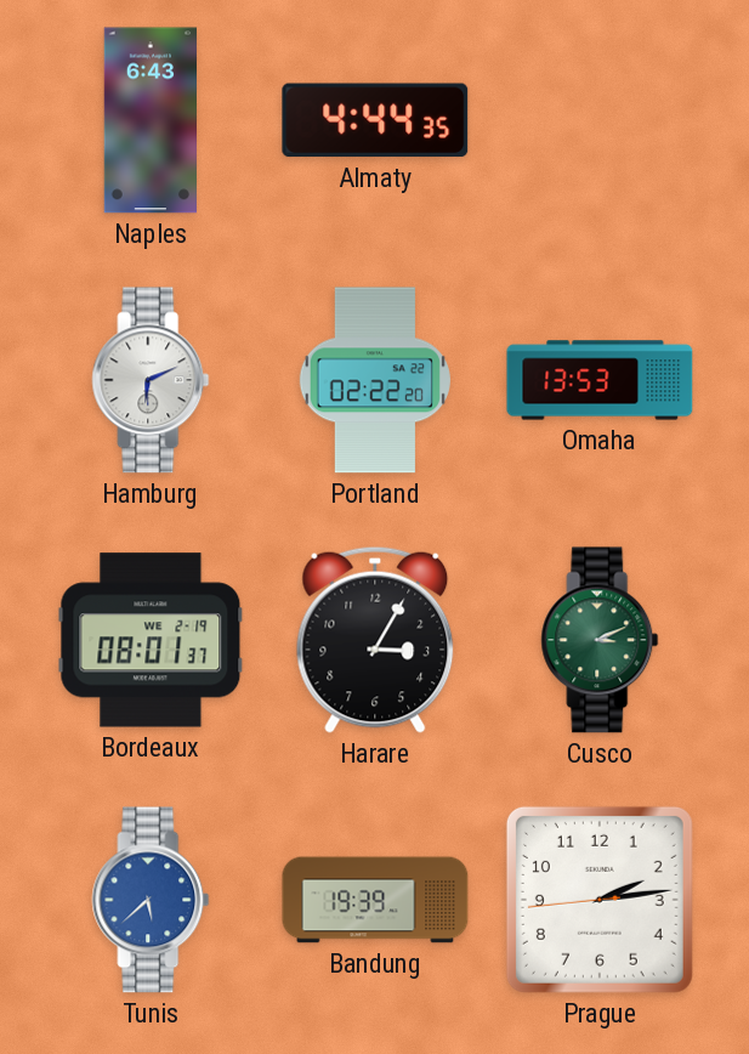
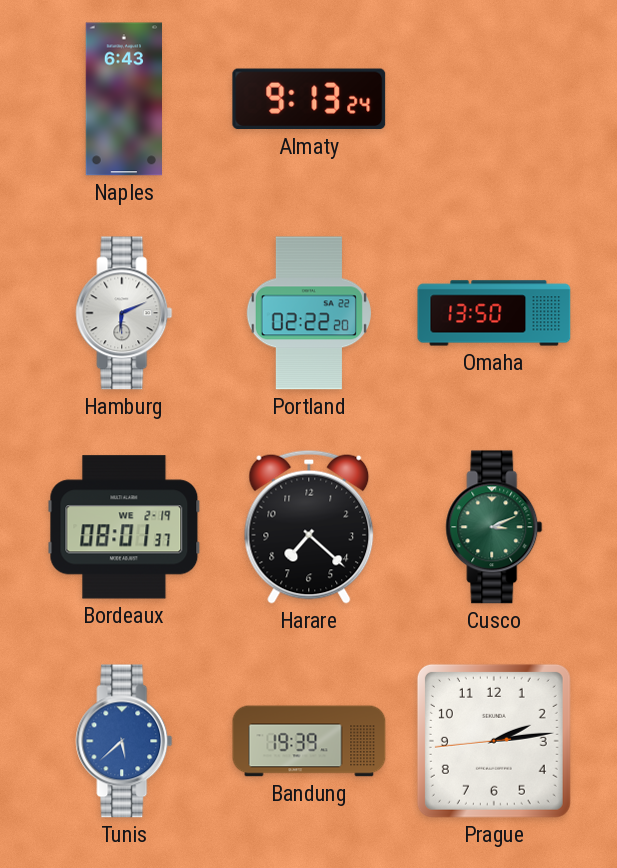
Almaty: 4:44 -> 9:13
Omaha: 13:53 -> 13:50
Harare: 3:05 -> 7:22
